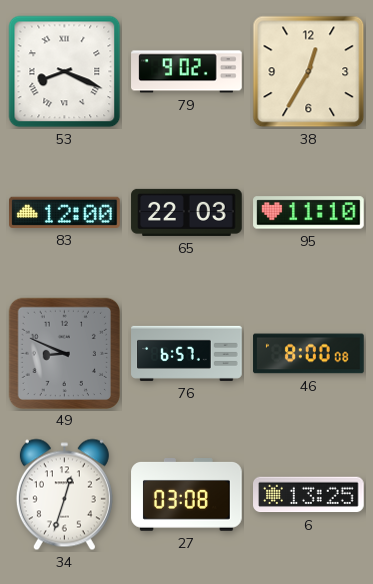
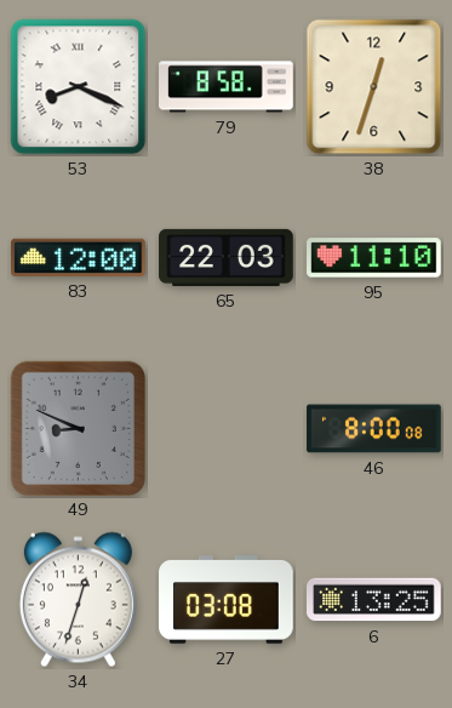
79: 9:02 -> 8:58
38: 12:35 -> 12:33
76: 6:57 -> none
